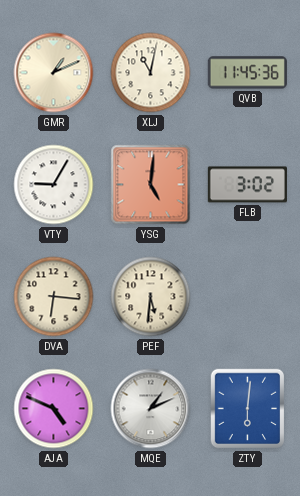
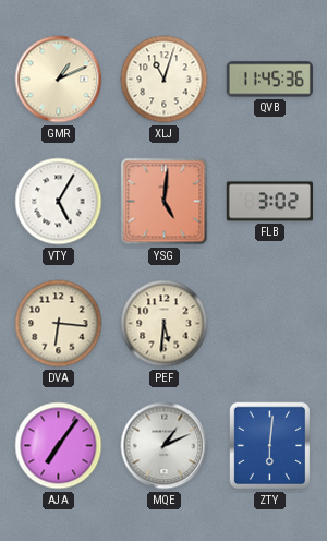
XLJ: 11:02 -> 11:03
VTY: 9:05 -> 5:05
AJA: 4:49 -> 7:06
